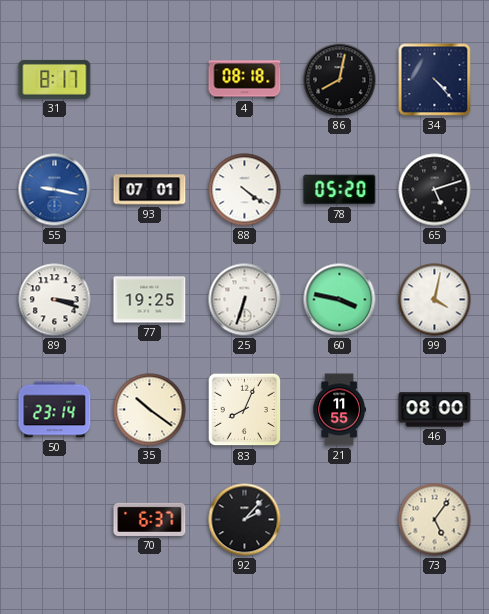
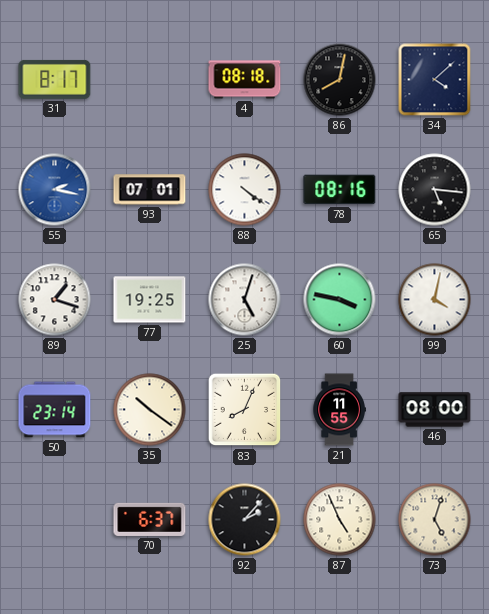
34: 4:23 -> 4:08
55: 9:17 -> 2:17
78: 05:20 -> 08:16
65: 5:12 -> 5:16
89: 3:18 -> 1:18
25: 6:33 -> 5:03
87: none -> 4:56
73: 5:06 -> 5:03
